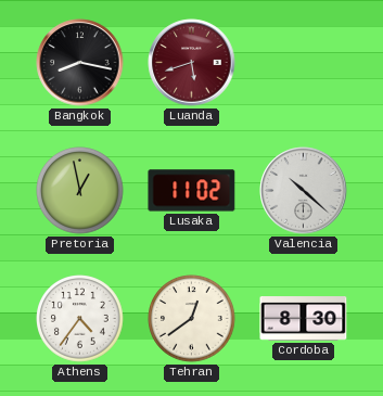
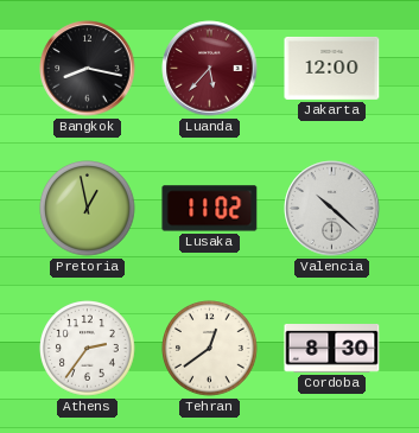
Luanda: 5:42 -> 5:37
Jakarta: none -> 12:00
Athens: 4:36 -> 2:36
